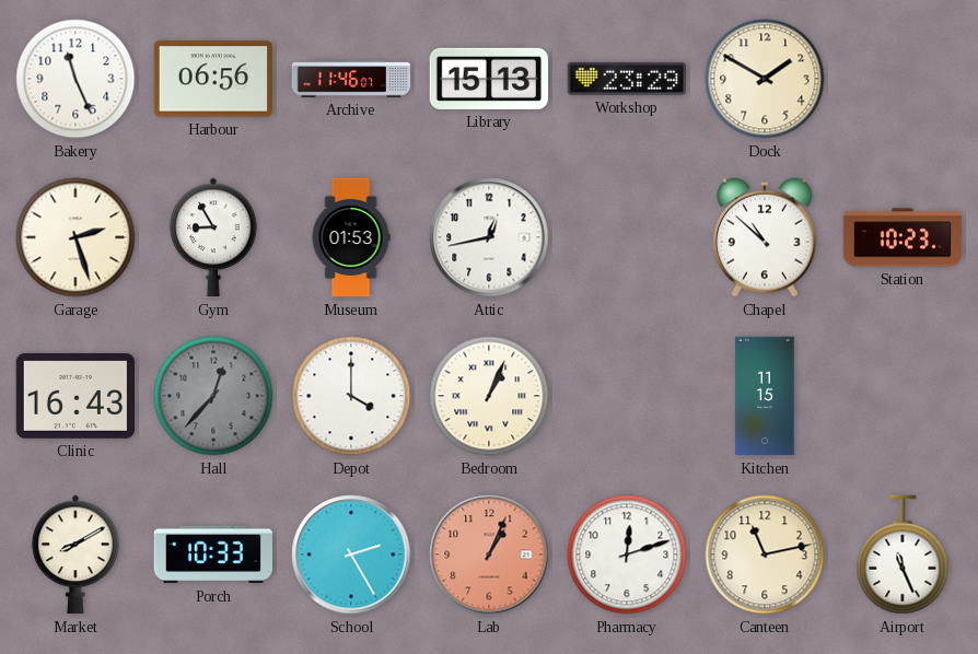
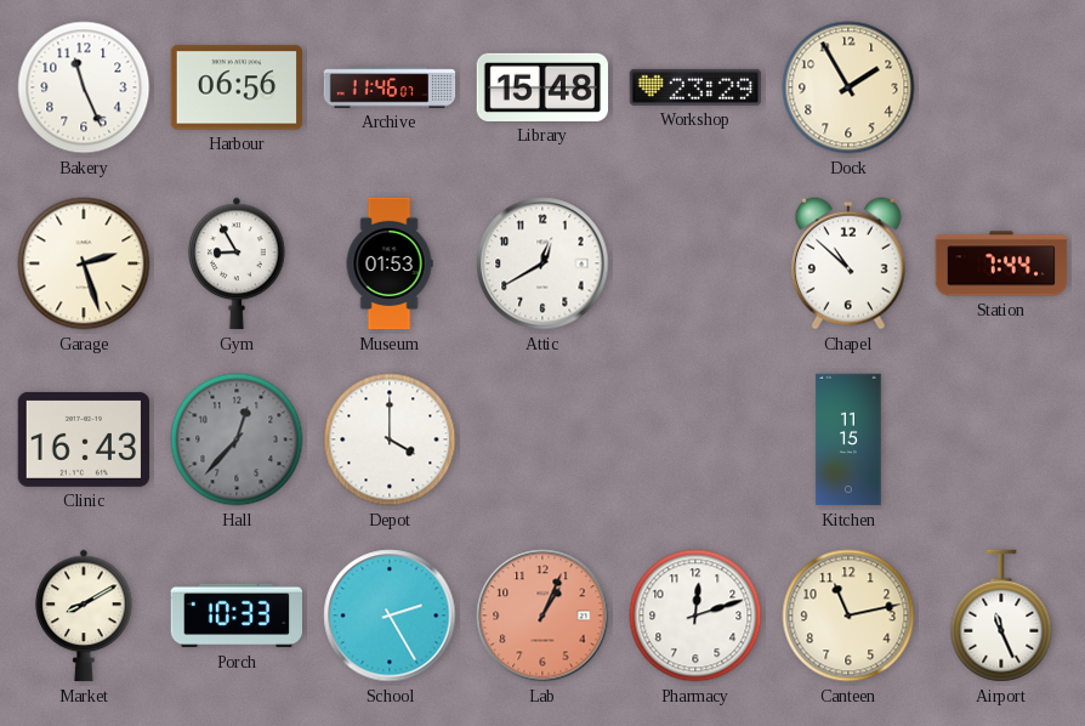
Library: 15:13 -> 15:48
Dock: 1:50 -> 1:55
Attic: 12:43 -> 12:40
Station: 10:23 -> 7:44
Bedroom: 1:04 -> none
